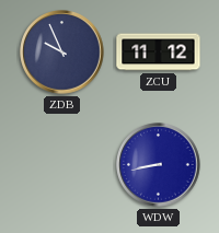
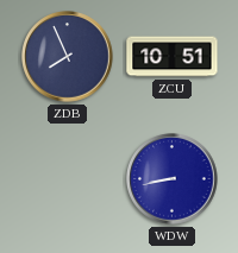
ZDB: 9:56 -> 7:56
ZCU: 11:12 -> 10:51
